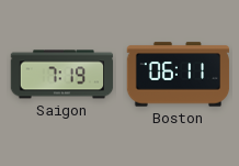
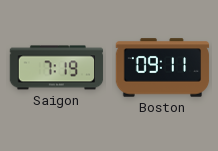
Boston: 06:11 -> 09:11
